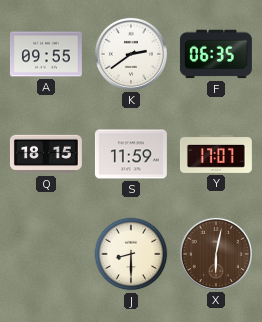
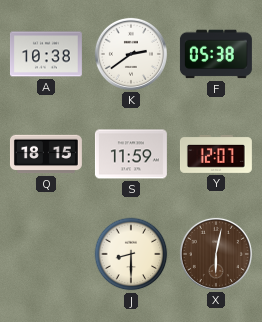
A: 09:55 -> 10:38
F: 06:35 -> 05:38
Y: 17:07 -> 12:07
